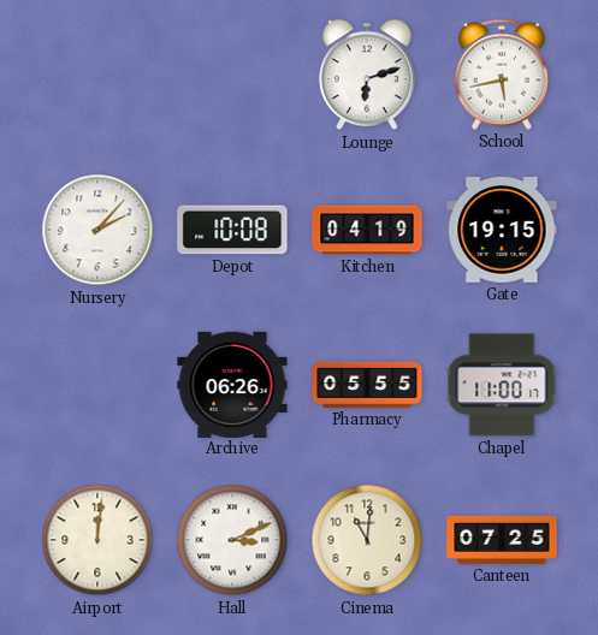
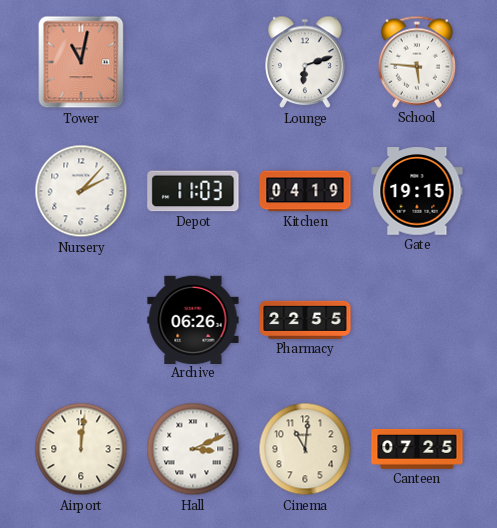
Tower: none -> 11:02
School: 5:43 -> 5:46
Depot: 10:08 -> 11:03
Pharmacy: 05:55 -> 22:55
Chapel: 11:00 -> none
